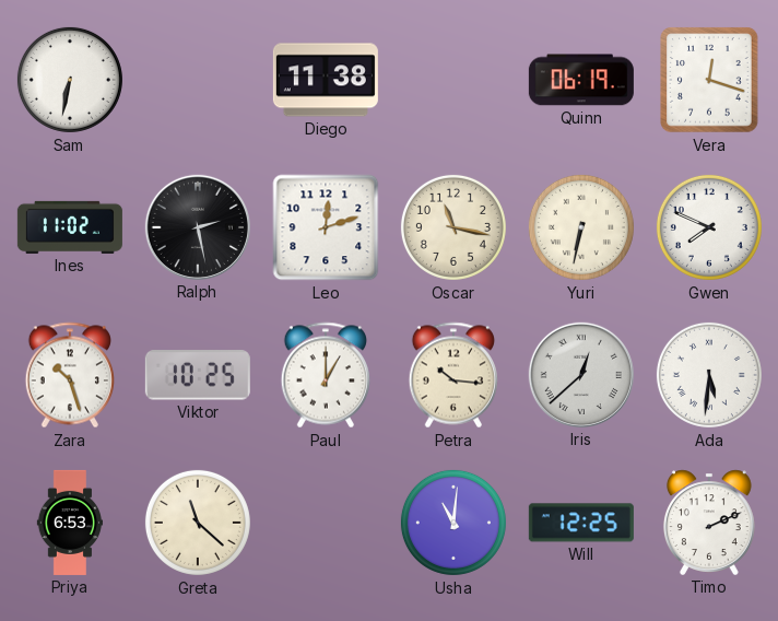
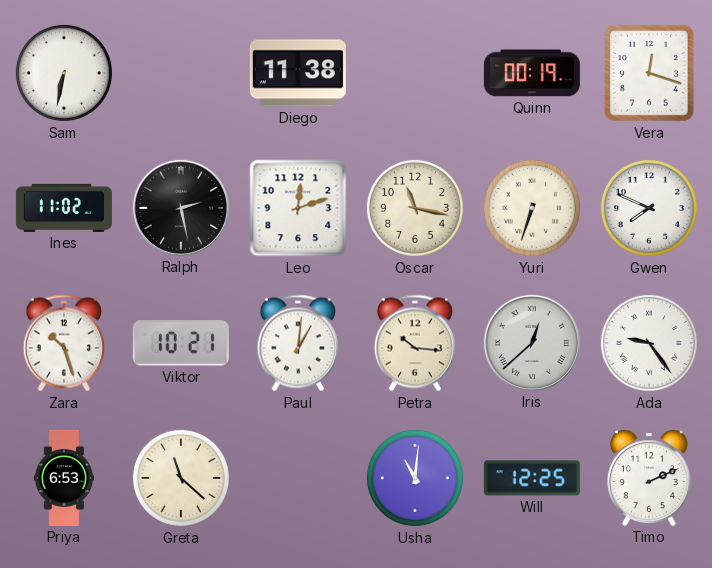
Quinn: 06:19 -> 00:19
Yuri: 6:32 -> 6:33
Viktor: 10:25 -> 10:21
Paul: 1:00 -> 1:01
Ada: 5:31 -> 9:24
